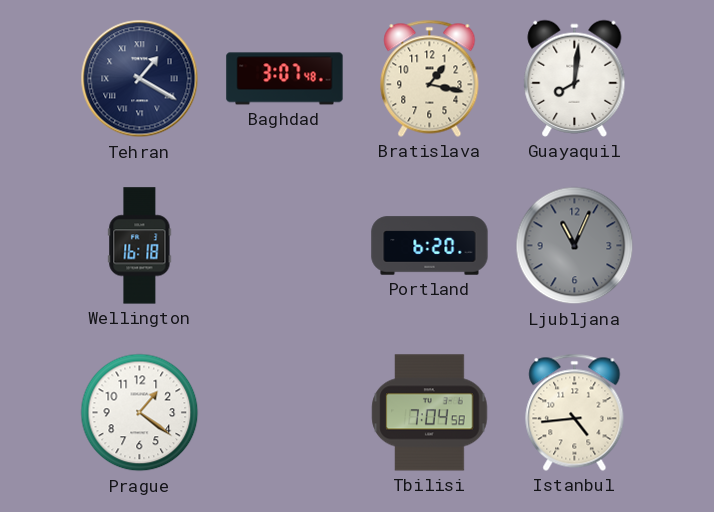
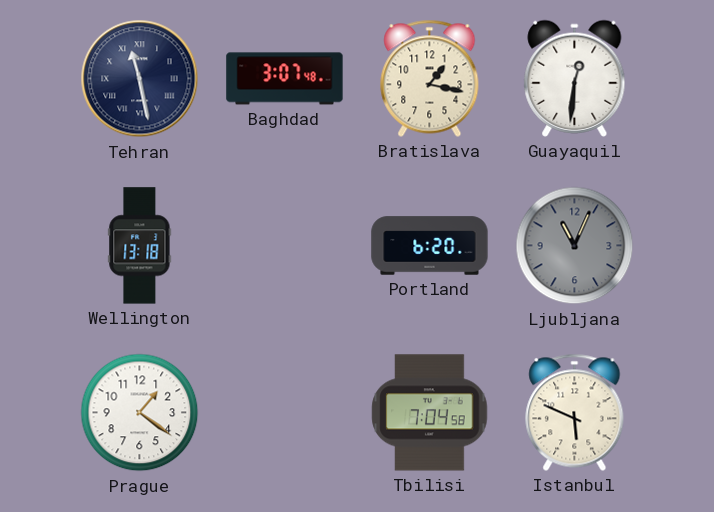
Tehran: 1:20 -> 11:28
Guayaquil: 8:01 -> 12:31
Wellington: 16:18 -> 13:18
Istanbul: 4:44 -> 5:49
